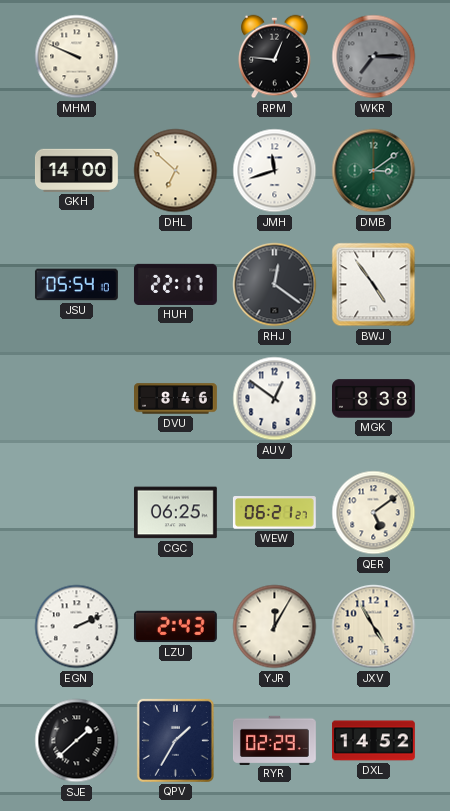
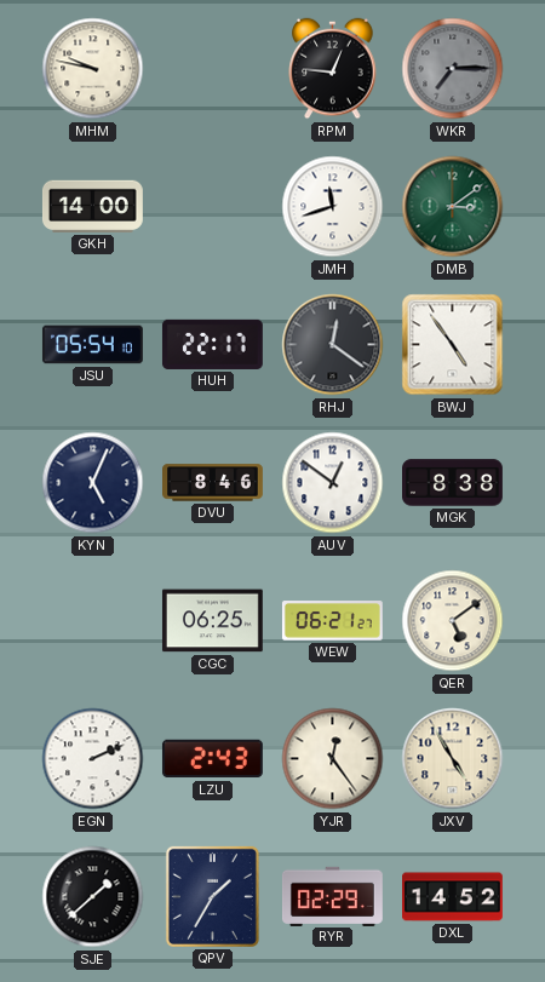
MHM: 9:49 -> 9:47
DHL: 6:52 -> none
KYN: none -> 5:04
YJR: 12:05 -> 12:24
